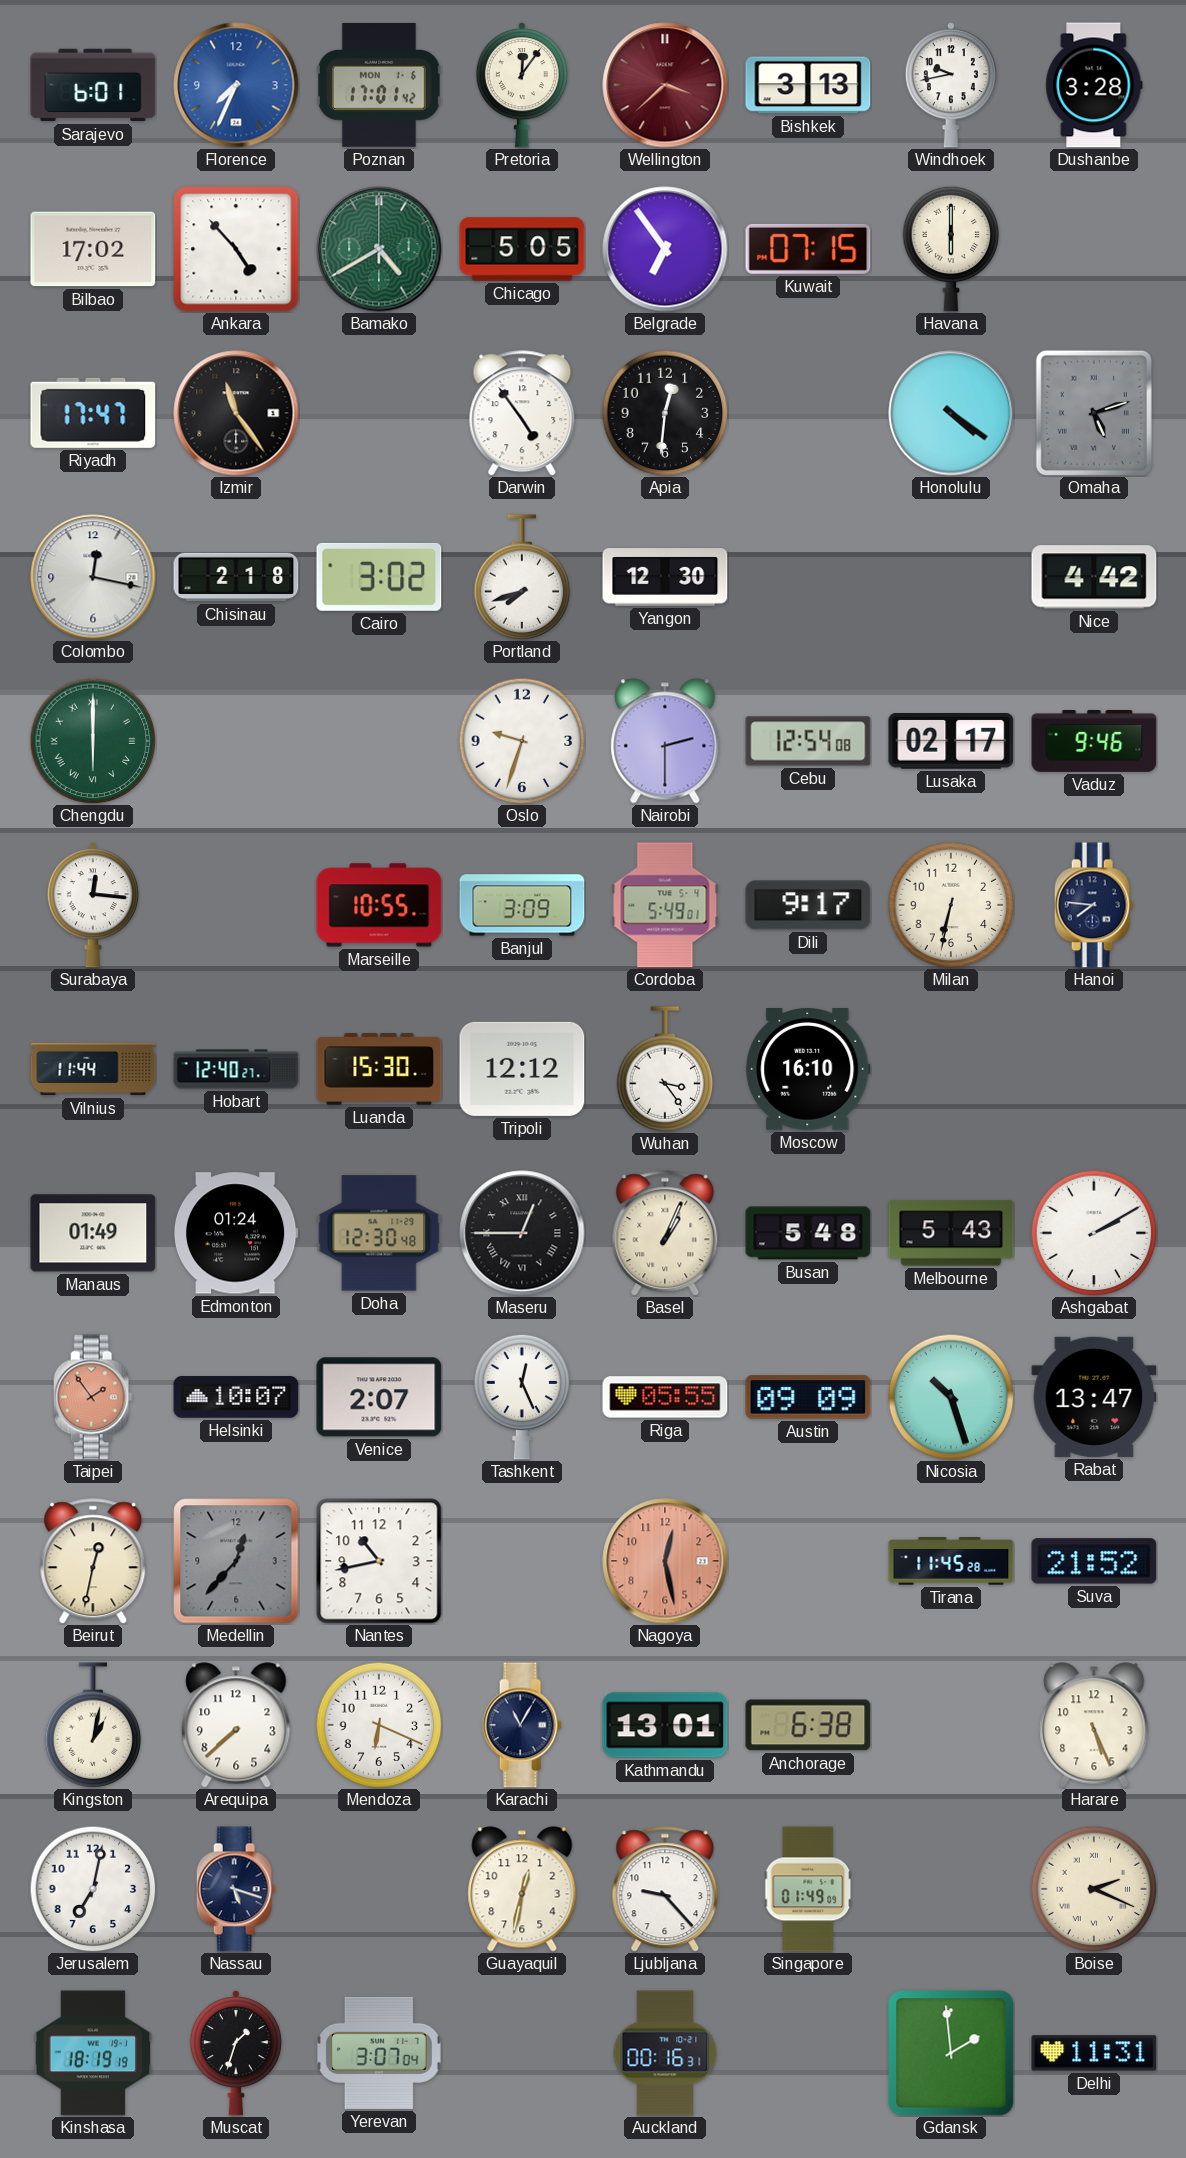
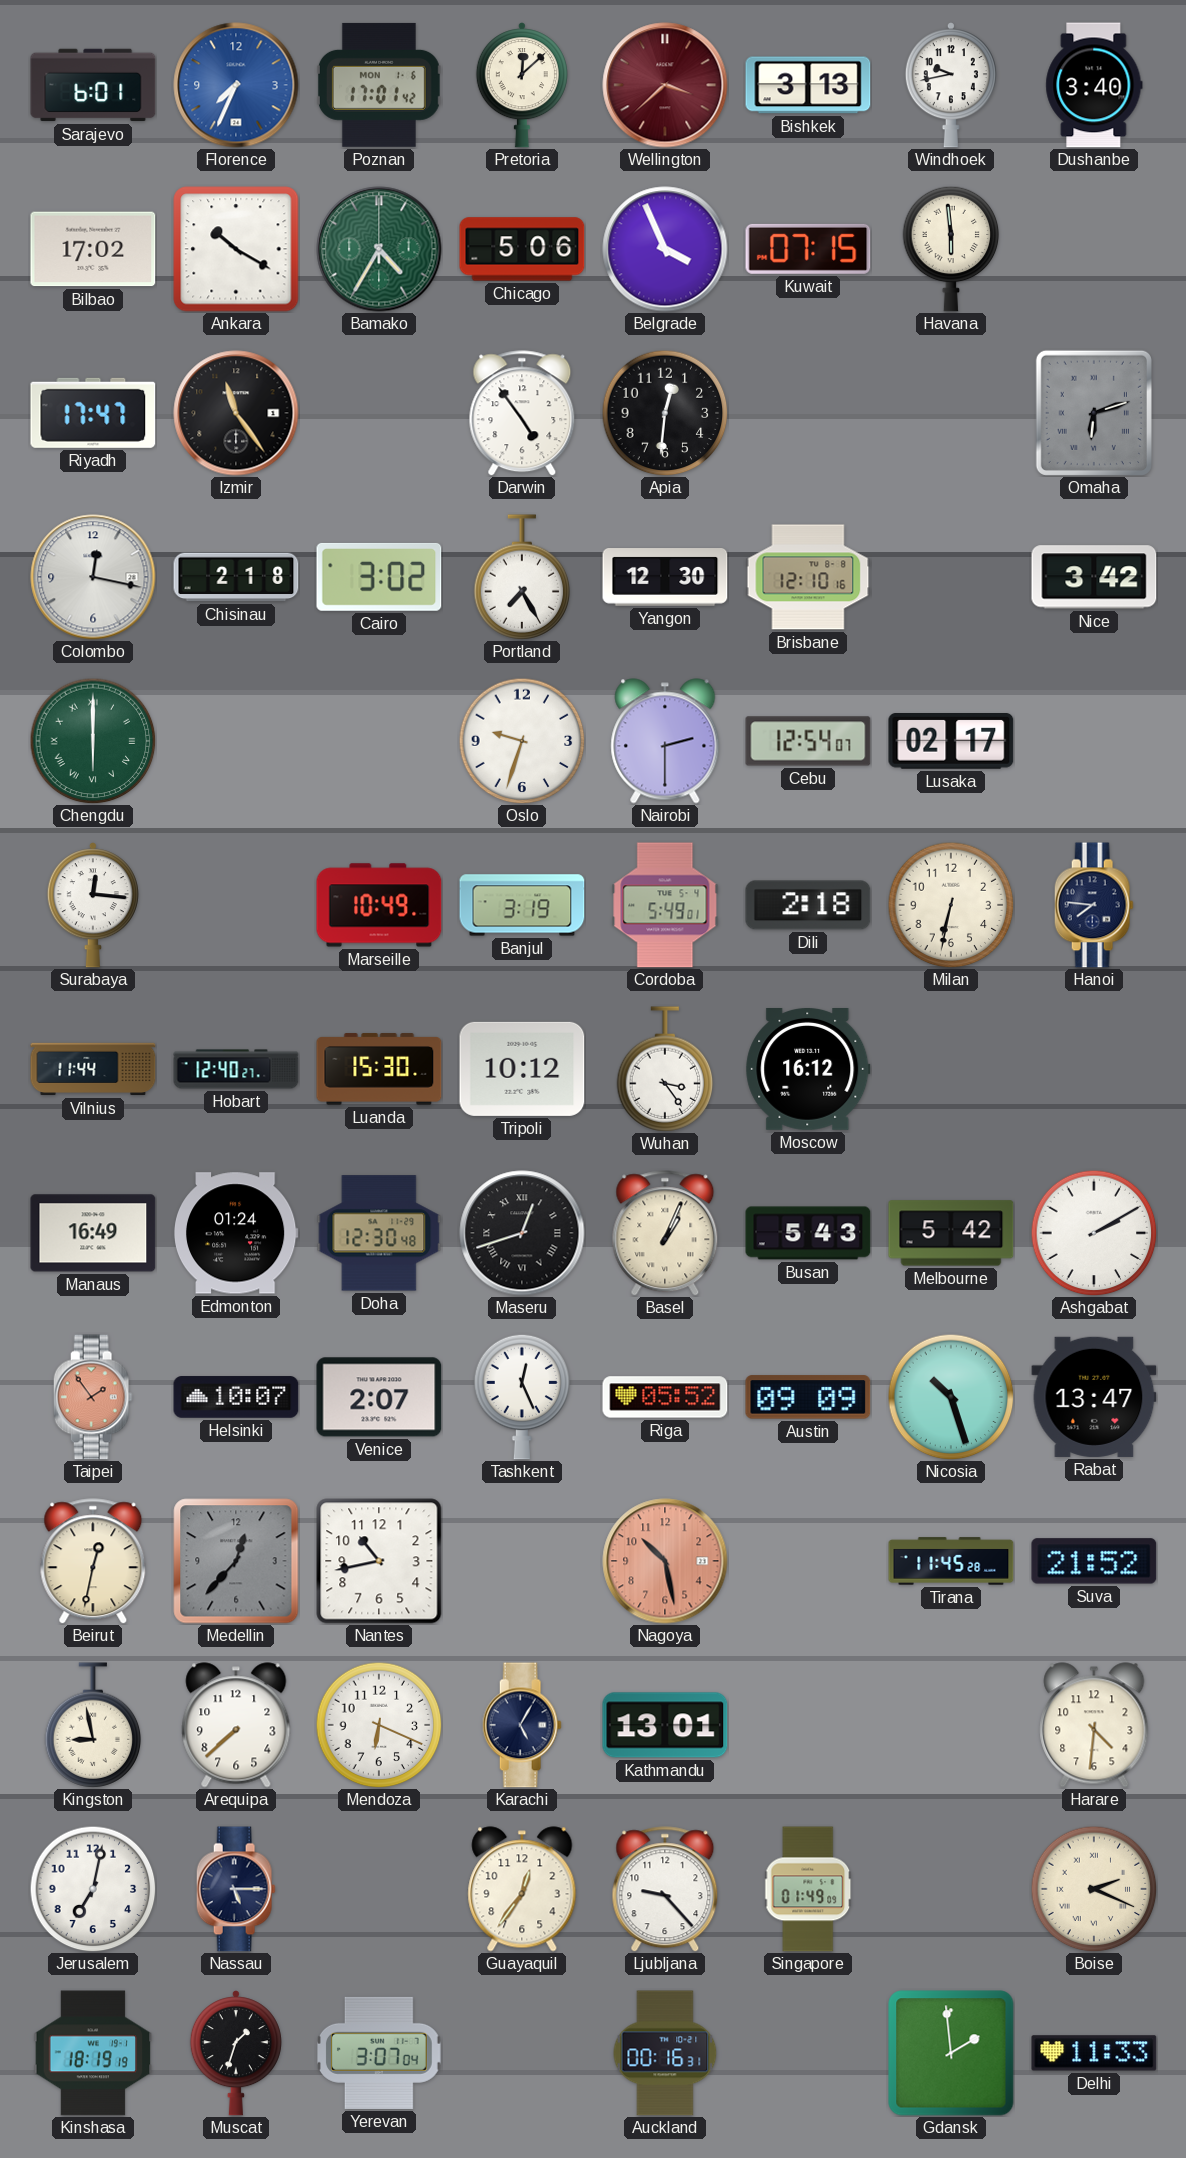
Pretoria: 12:06 -> 12:08
Dushanbe: 3:28 -> 3:40
Ankara: 4:53 -> 10:20
Bamako: 4:40 -> 4:35
Chicago: 5:05 -> 5:06
Belgrade: 6:54 -> 3:56
Havana: 6:00 -> 5:59
Honolulu: 4:21 -> none
Omaha: 5:12 -> 6:12
Portland: 7:42 -> 7:25
Brisbane: none -> 12:10
Nice: 4:42 -> 3:42
Cebu: 12:54:08 -> 12:54:07
Vaduz: 9:46 -> none
Marseille: 10:55 -> 10:49
Banjul: 3:09 -> 3:19
Dili: 9:17 -> 2:18
Tripoli: 12:12 -> 10:12
Moscow: 16:10 -> 16:12
Manaus: 01:49 -> 16:49
Maseru: 12:45 -> 12:42
Busan: 5:48 -> 5:43
Melbourne: 5:43 -> 5:42
Riga: 05:55 -> 05:52
Nagoya: 12:28 -> 10:28
Kingston: 1:02 -> 8:58
Karachi: 11:05 -> 5:05
Anchorage: 6:38 -> none
Harare: 5:26 -> 4:31
Nassau: 5:18 -> 5:15
Guayaquil: 12:32 -> 12:36
Delhi: 11:31 -> 11:33
